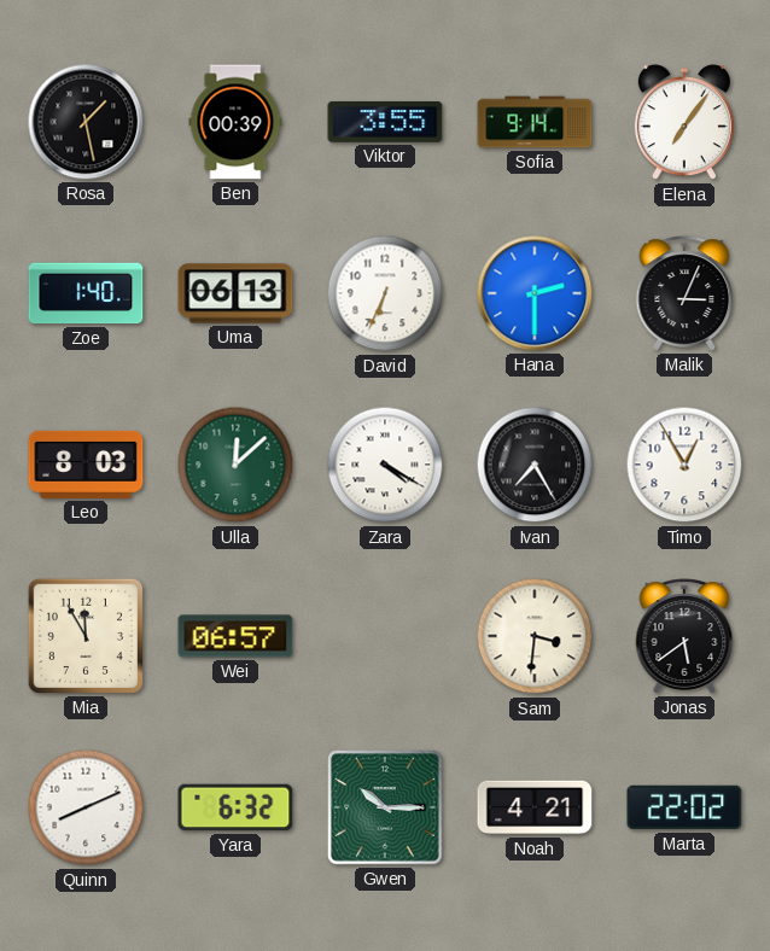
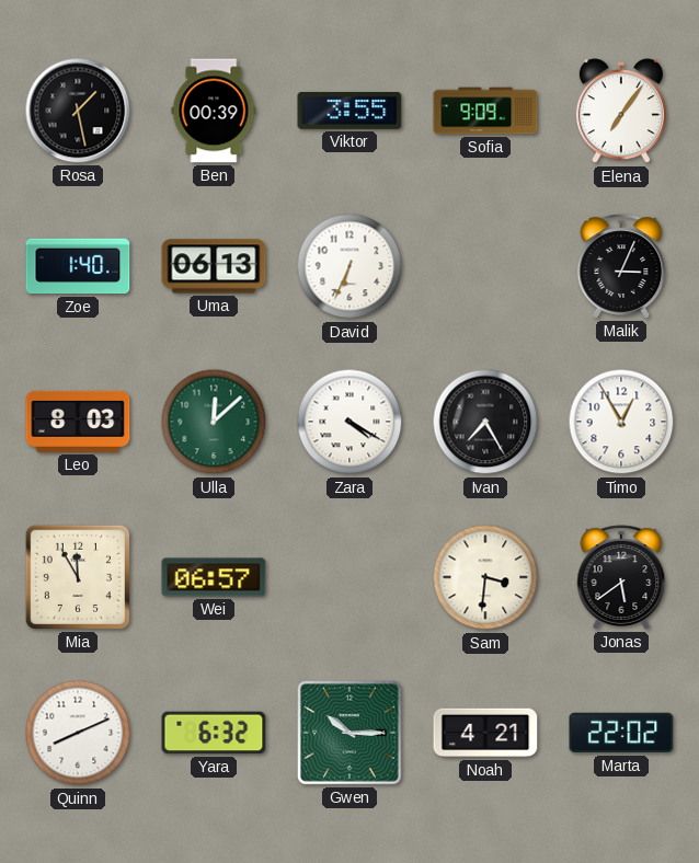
Sofia: 9:14 -> 9:09
Hana: 2:30 -> none
